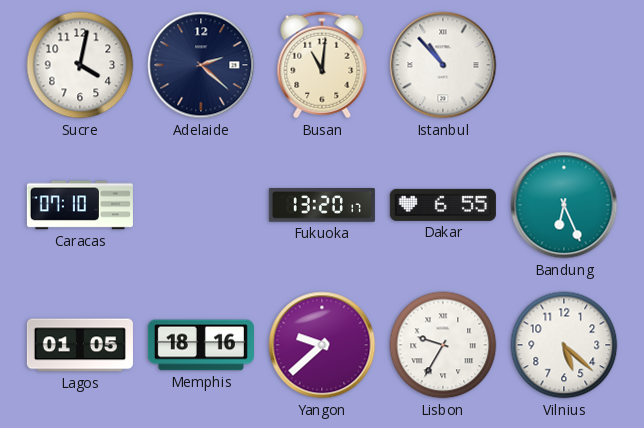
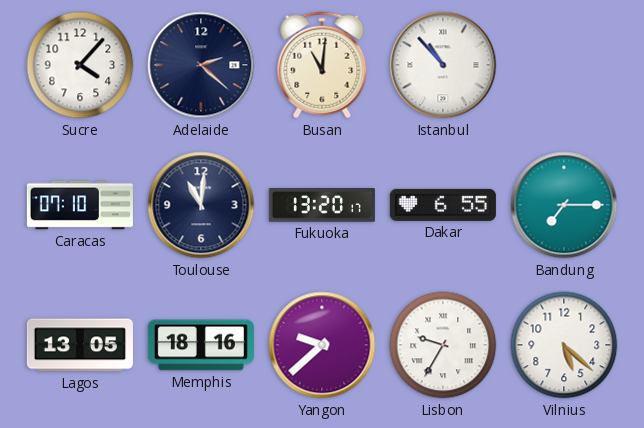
Sucre: 4:02 -> 4:07
Toulouse: none -> 11:01
Bandung: 6:26 -> 7:15
Lagos: 01:05 -> 13:05
